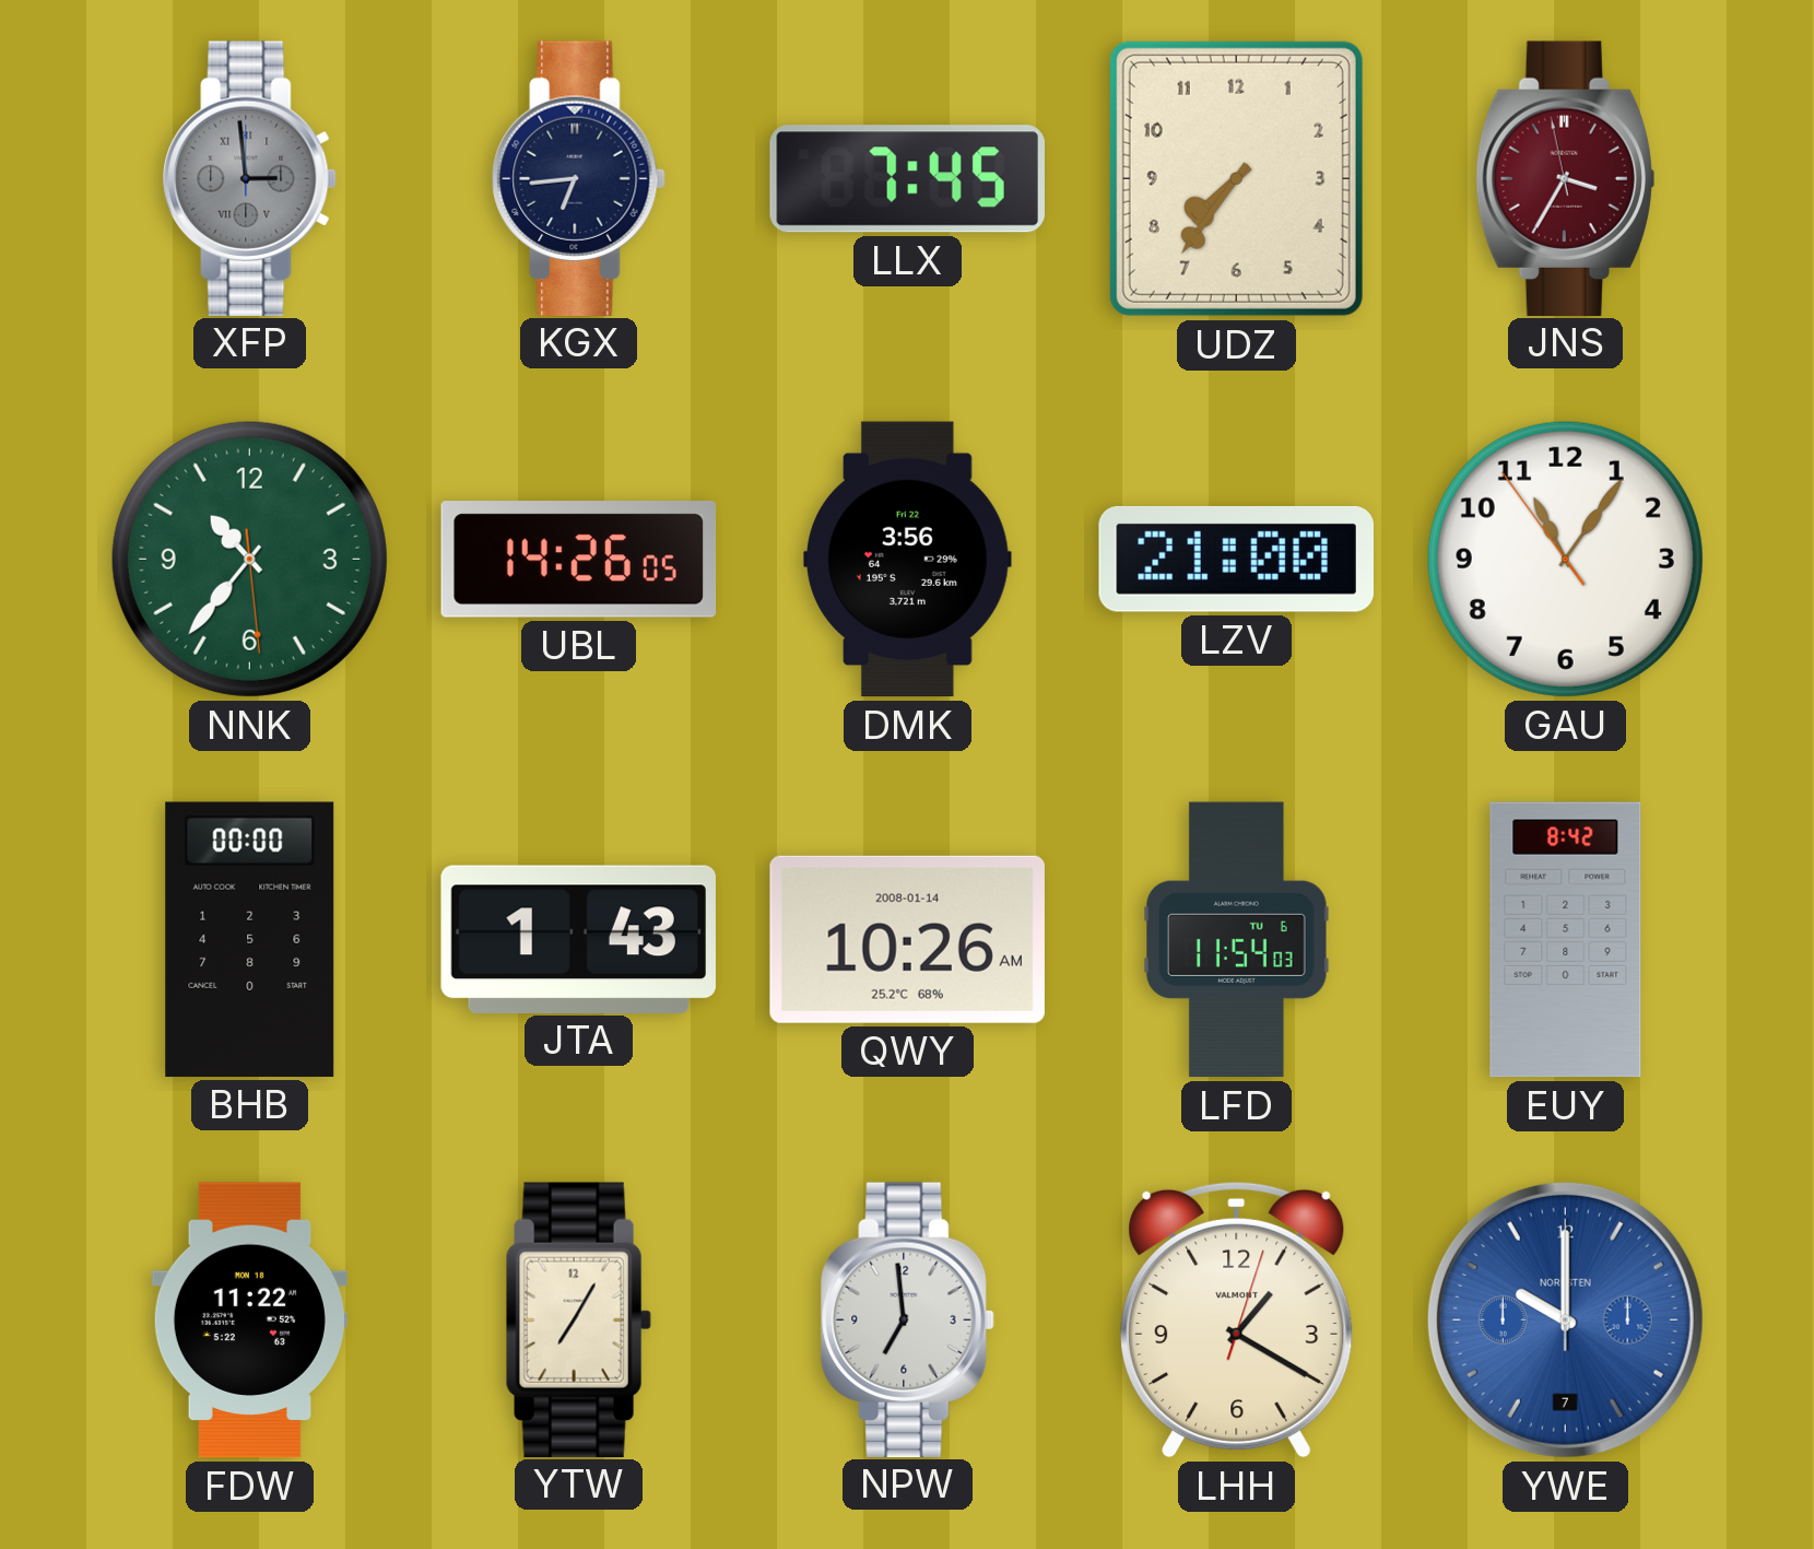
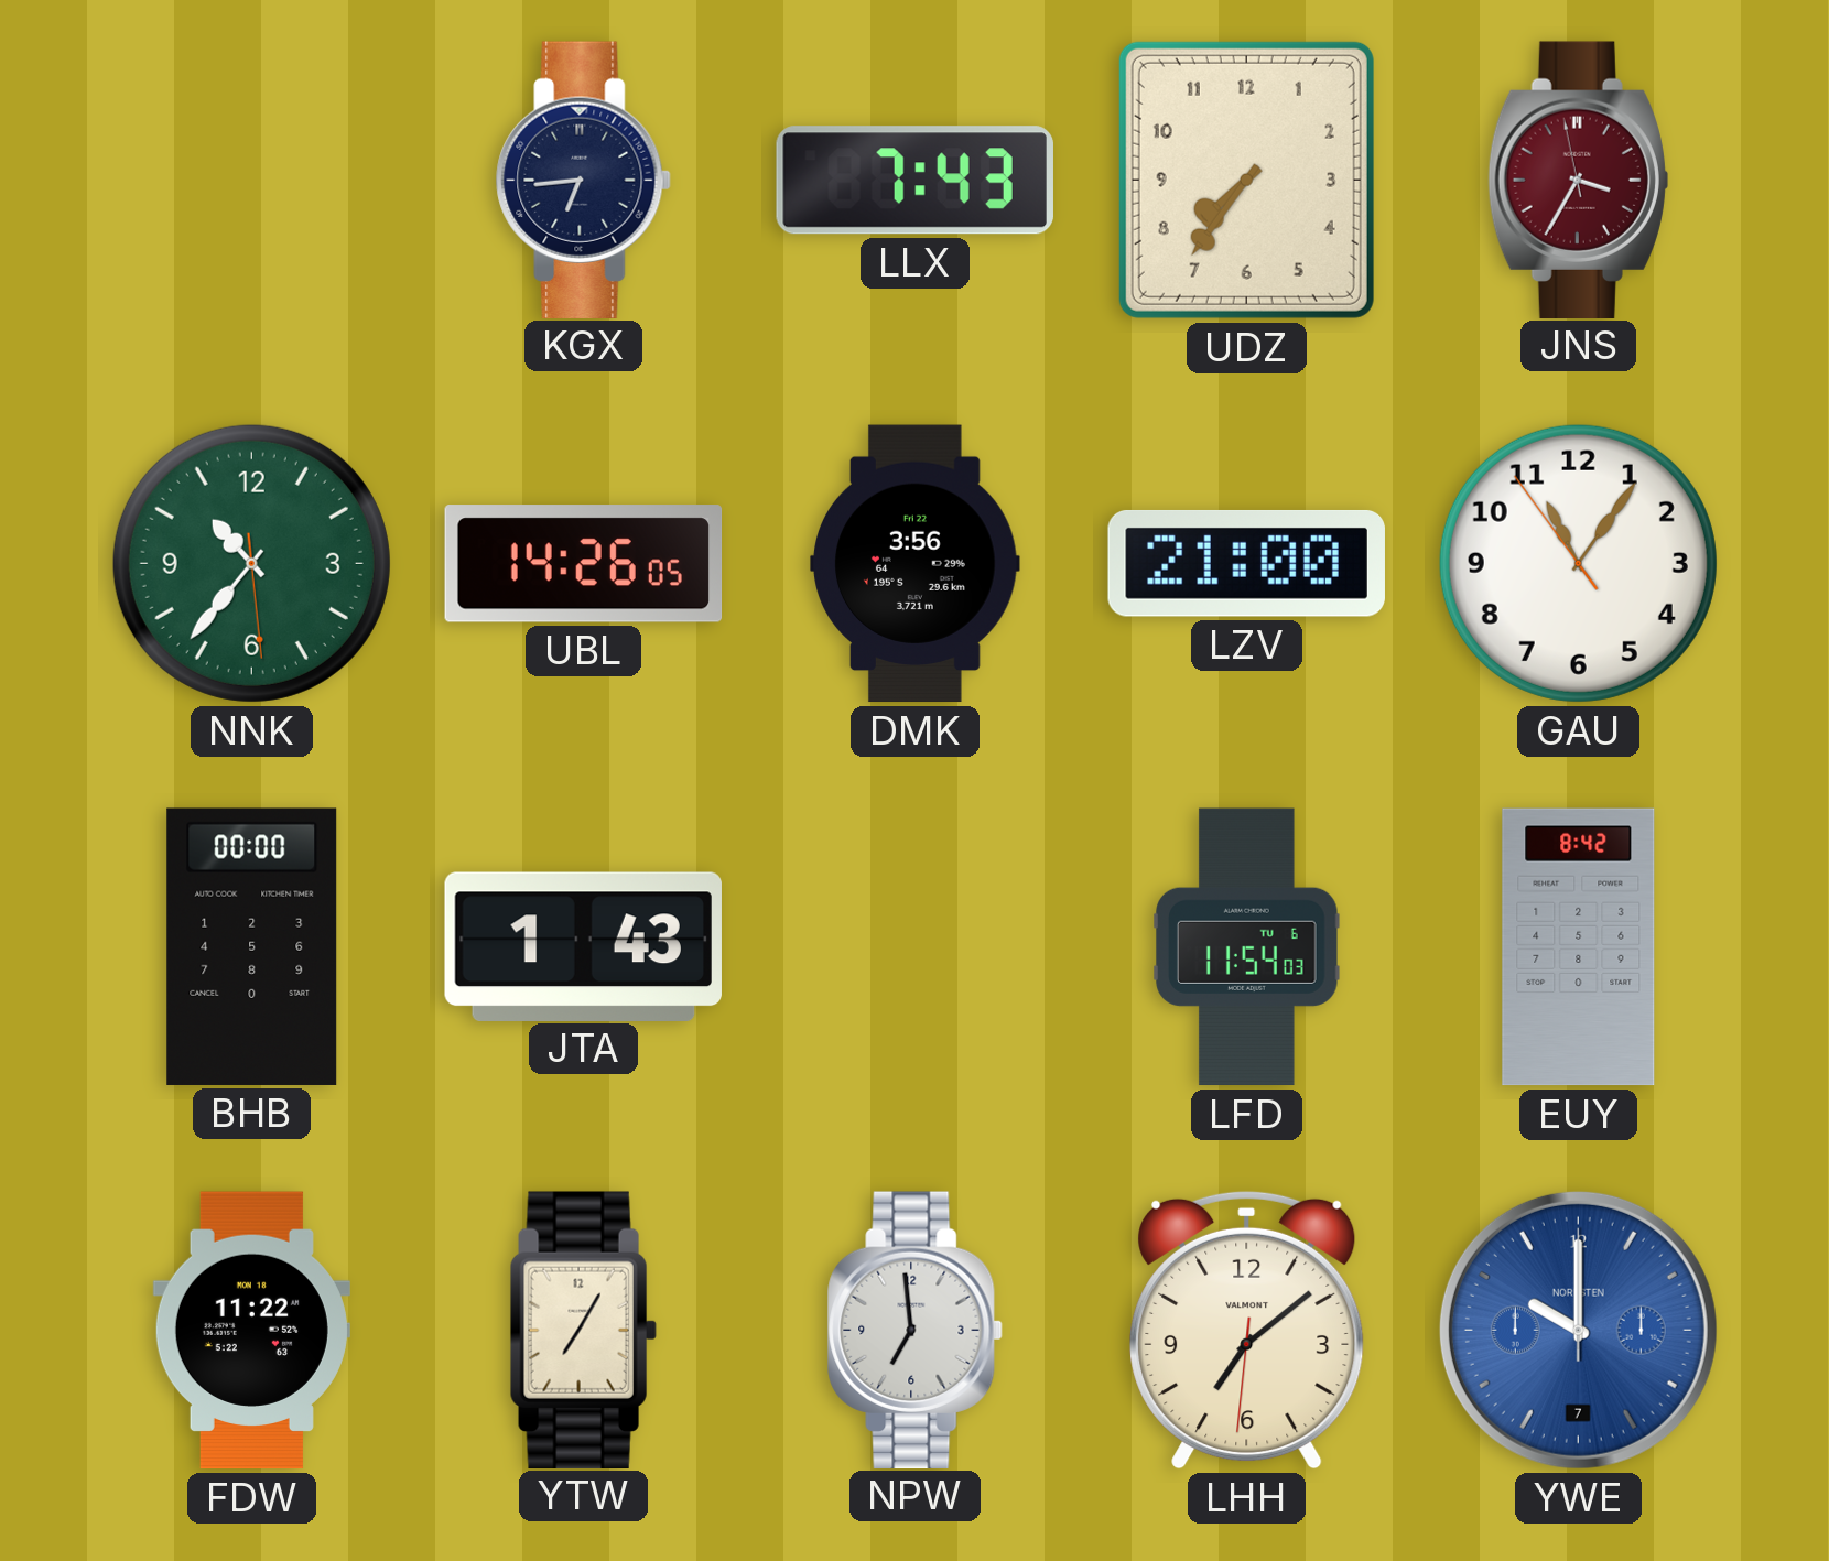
XFP: 2:59 -> none
LLX: 7:45 -> 7:43
QWY: 10:26 -> none
LHH: 1:20 -> 7:08
